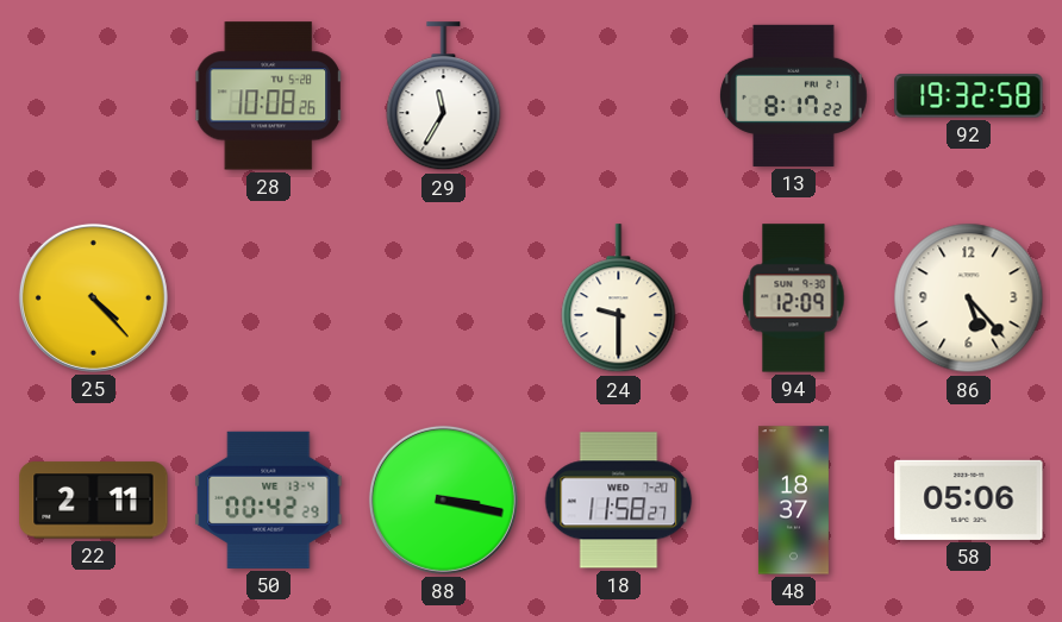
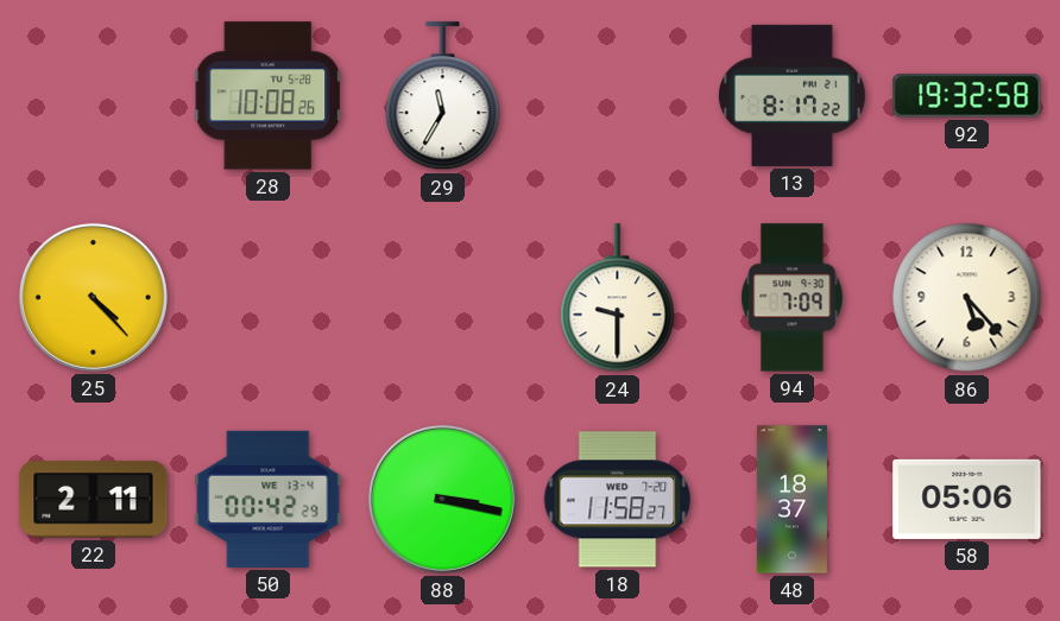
94: 12:09 -> 7:09
